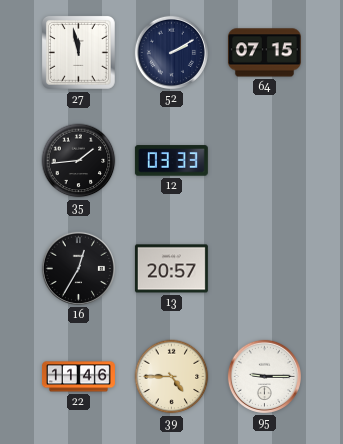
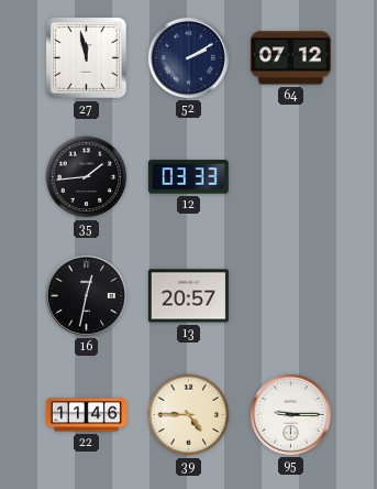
64: 07:15 -> 07:12
16: 12:35 -> 12:32
